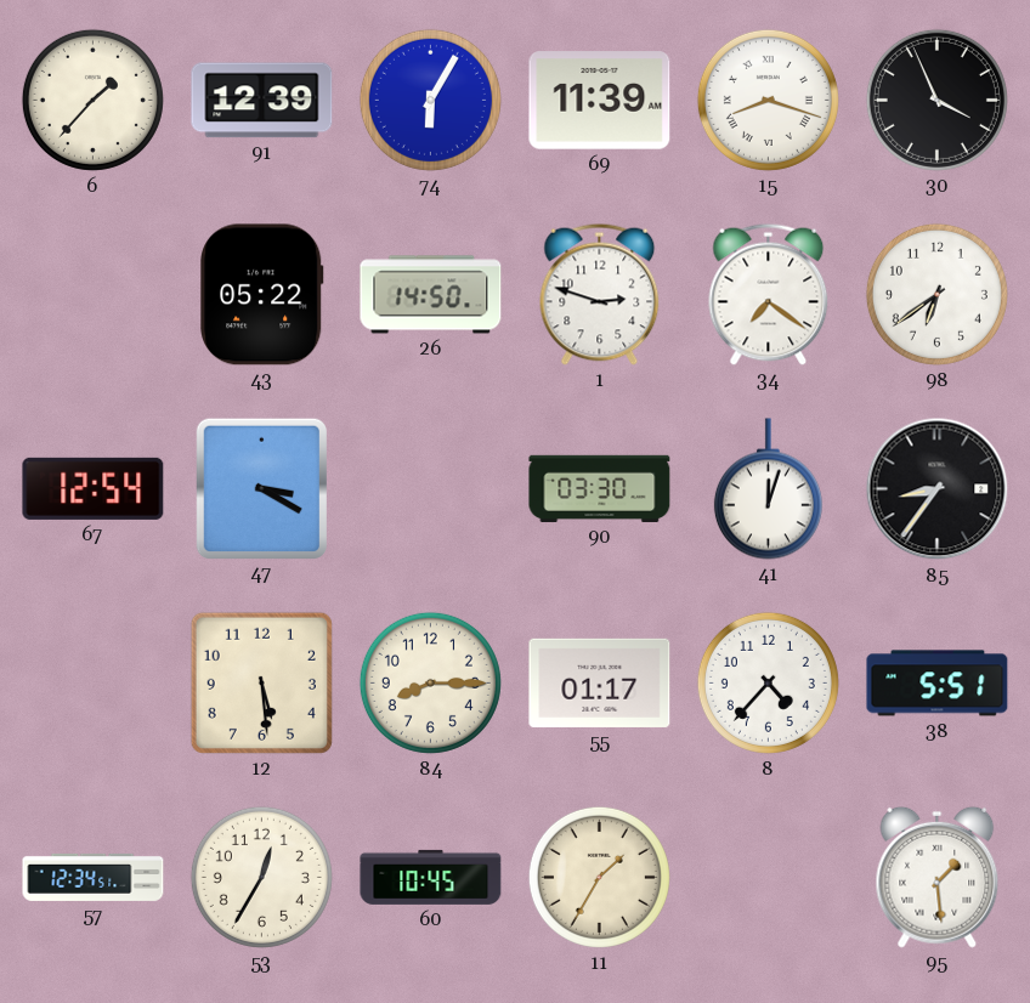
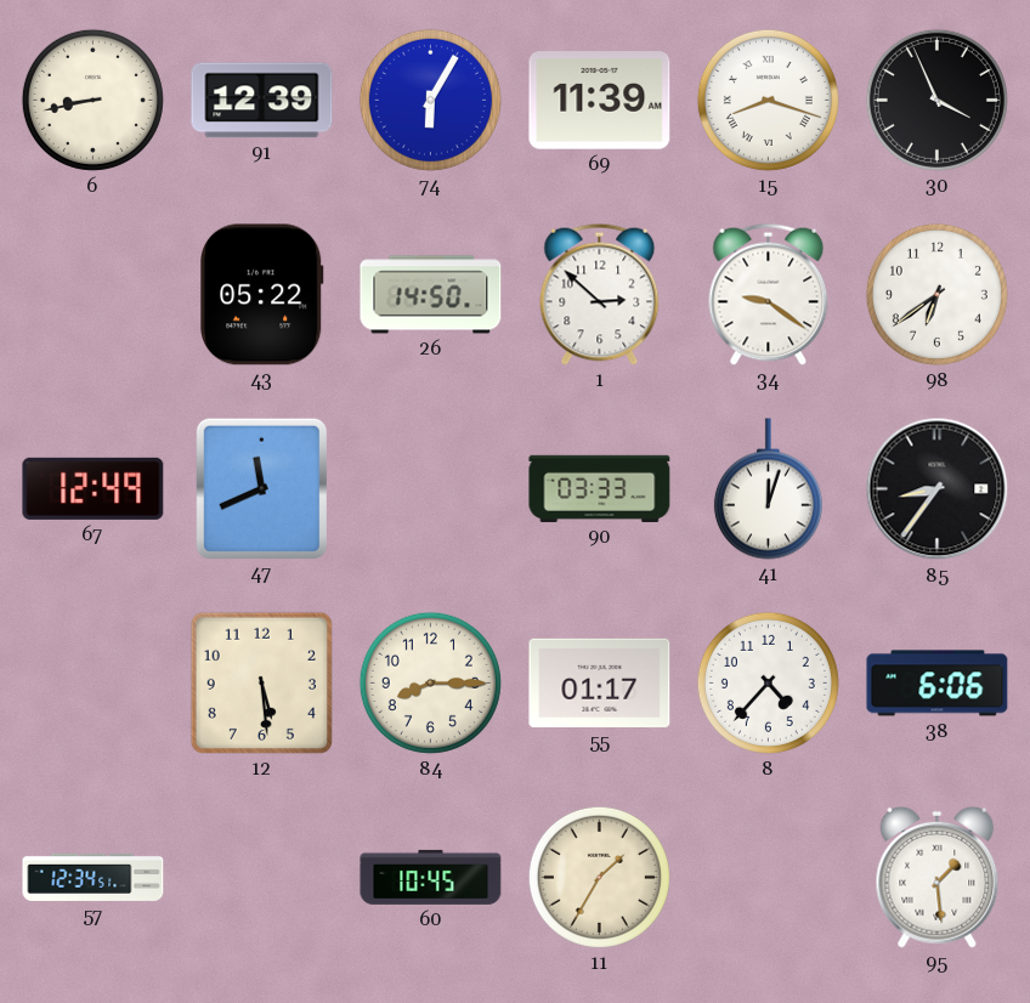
6: 1:37 -> 8:43
1: 2:48 -> 2:52
34: 7:21 -> 9:21
67: 12:54 -> 12:49
47: 3:20 -> 11:41
90: 03:30 -> 03:33
38: 5:51 -> 6:06
53: 12:35 -> none
